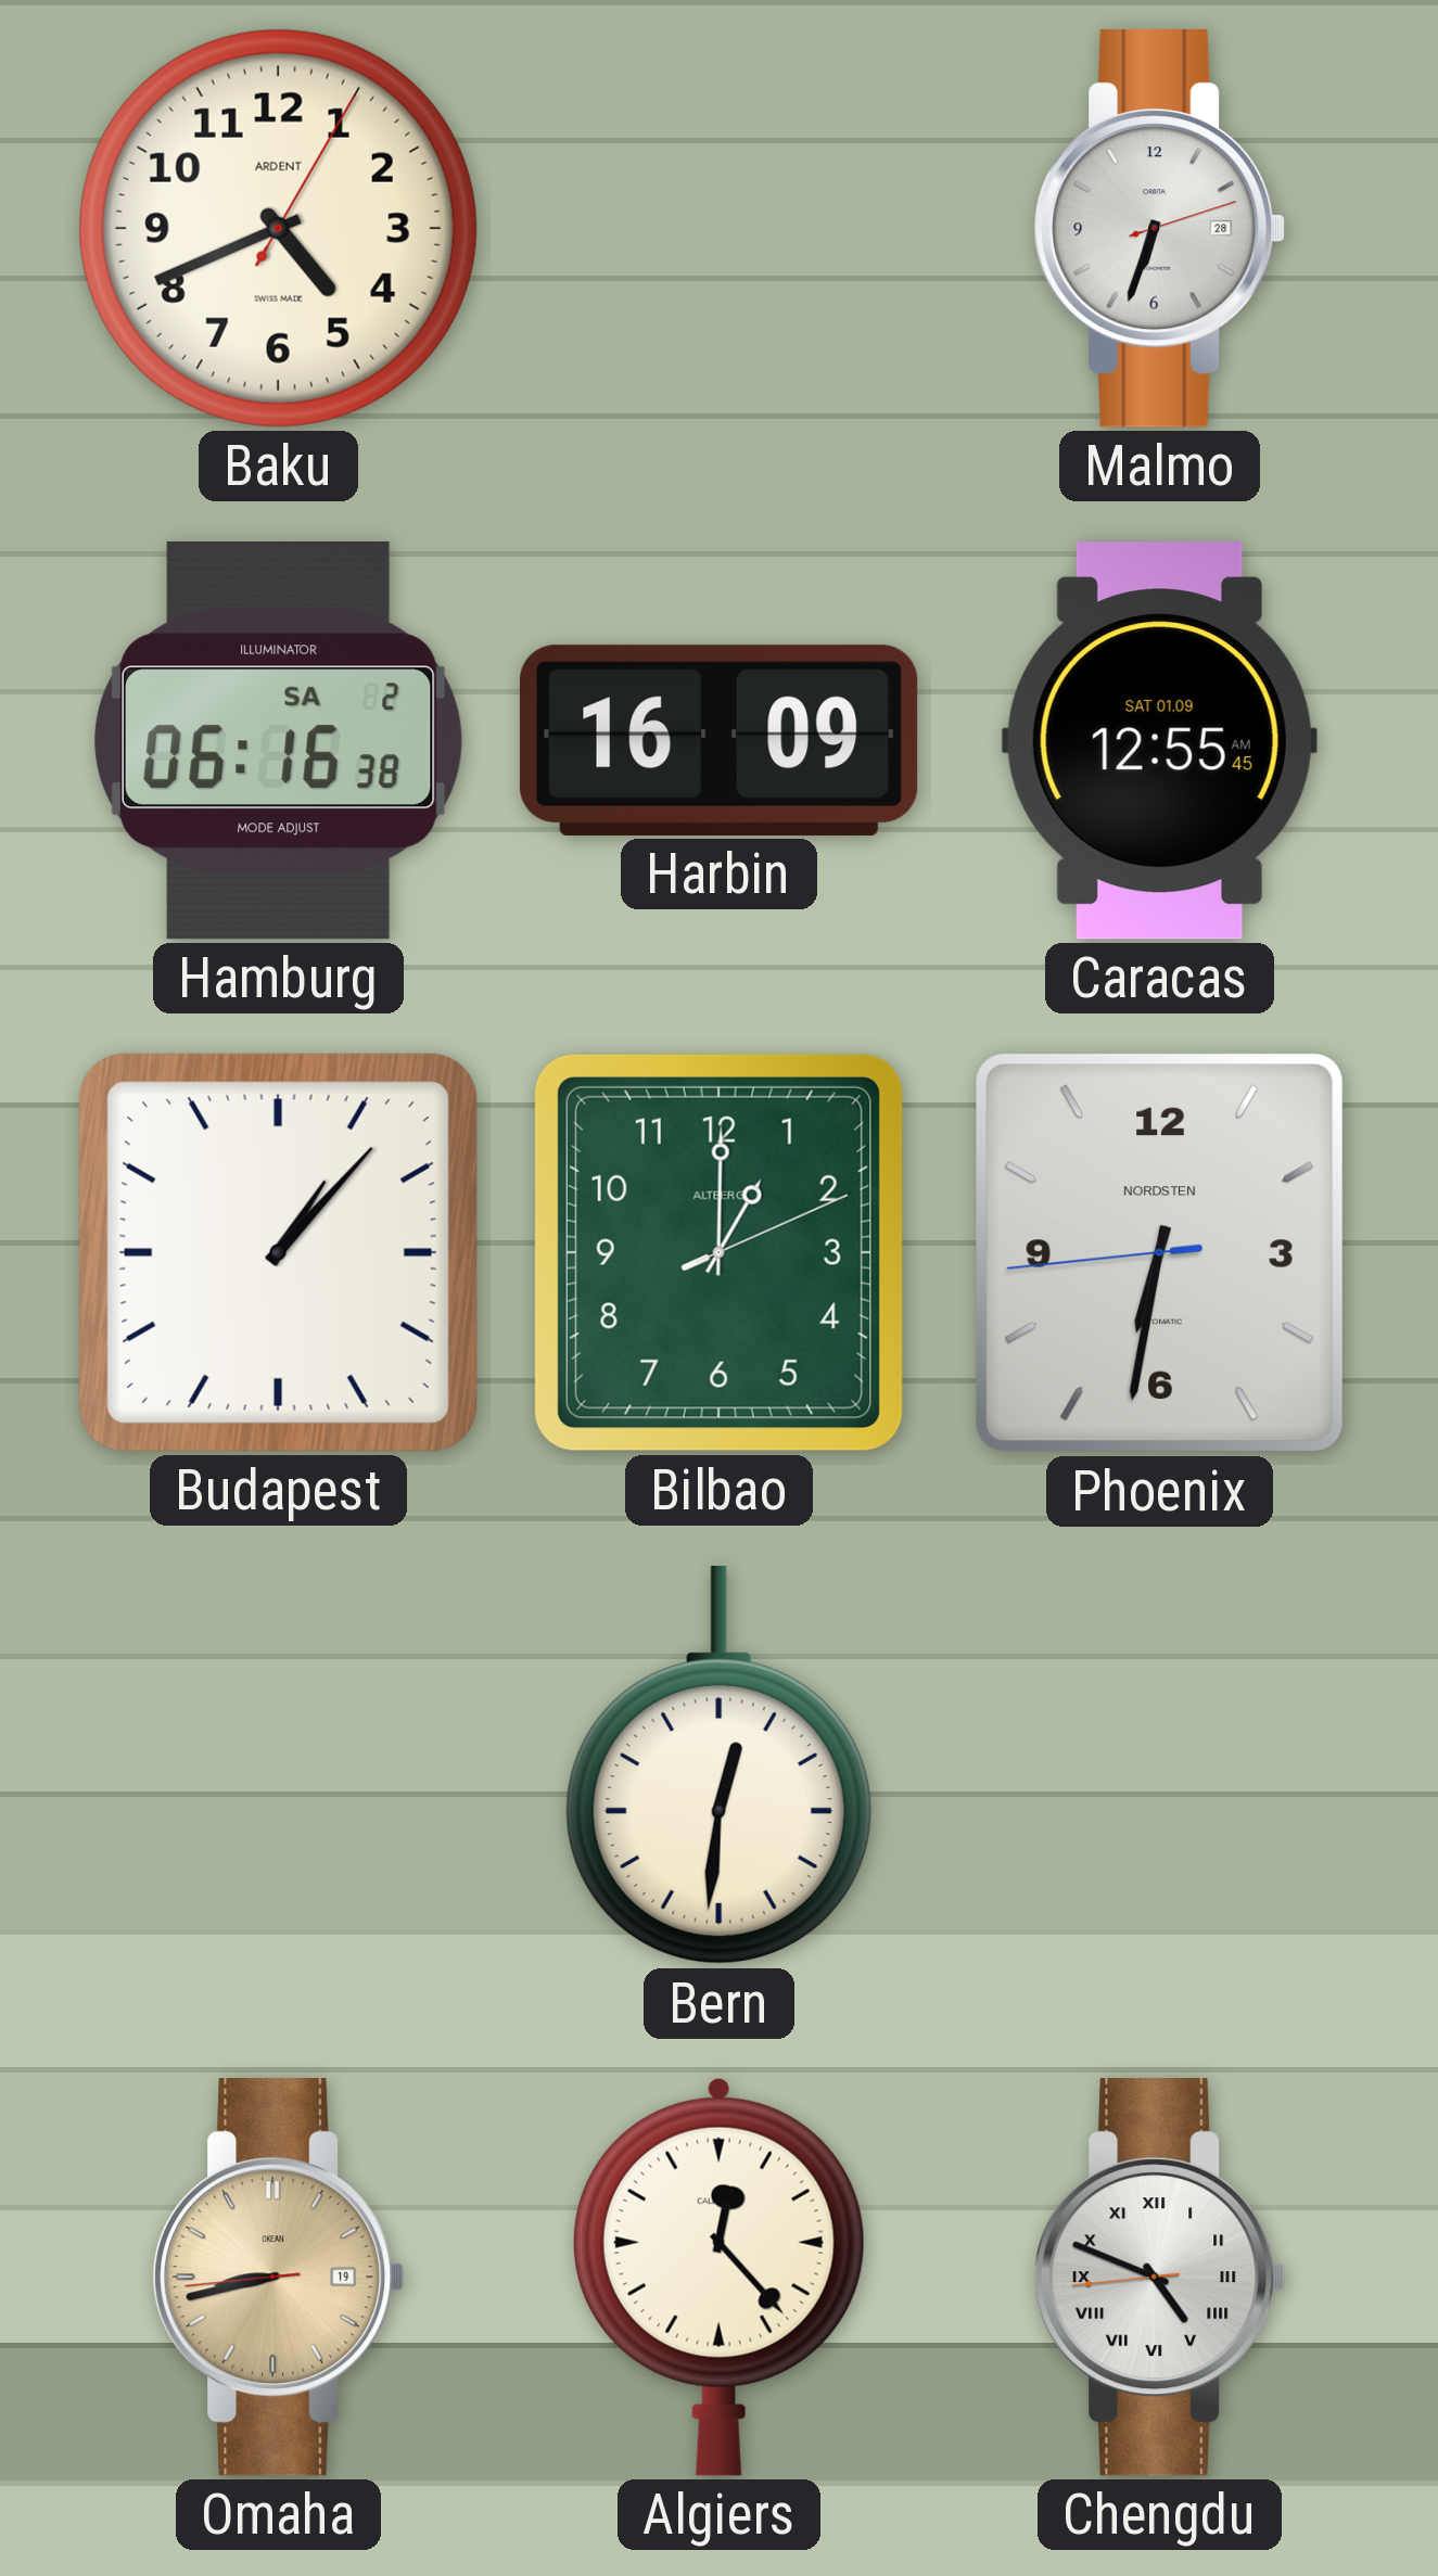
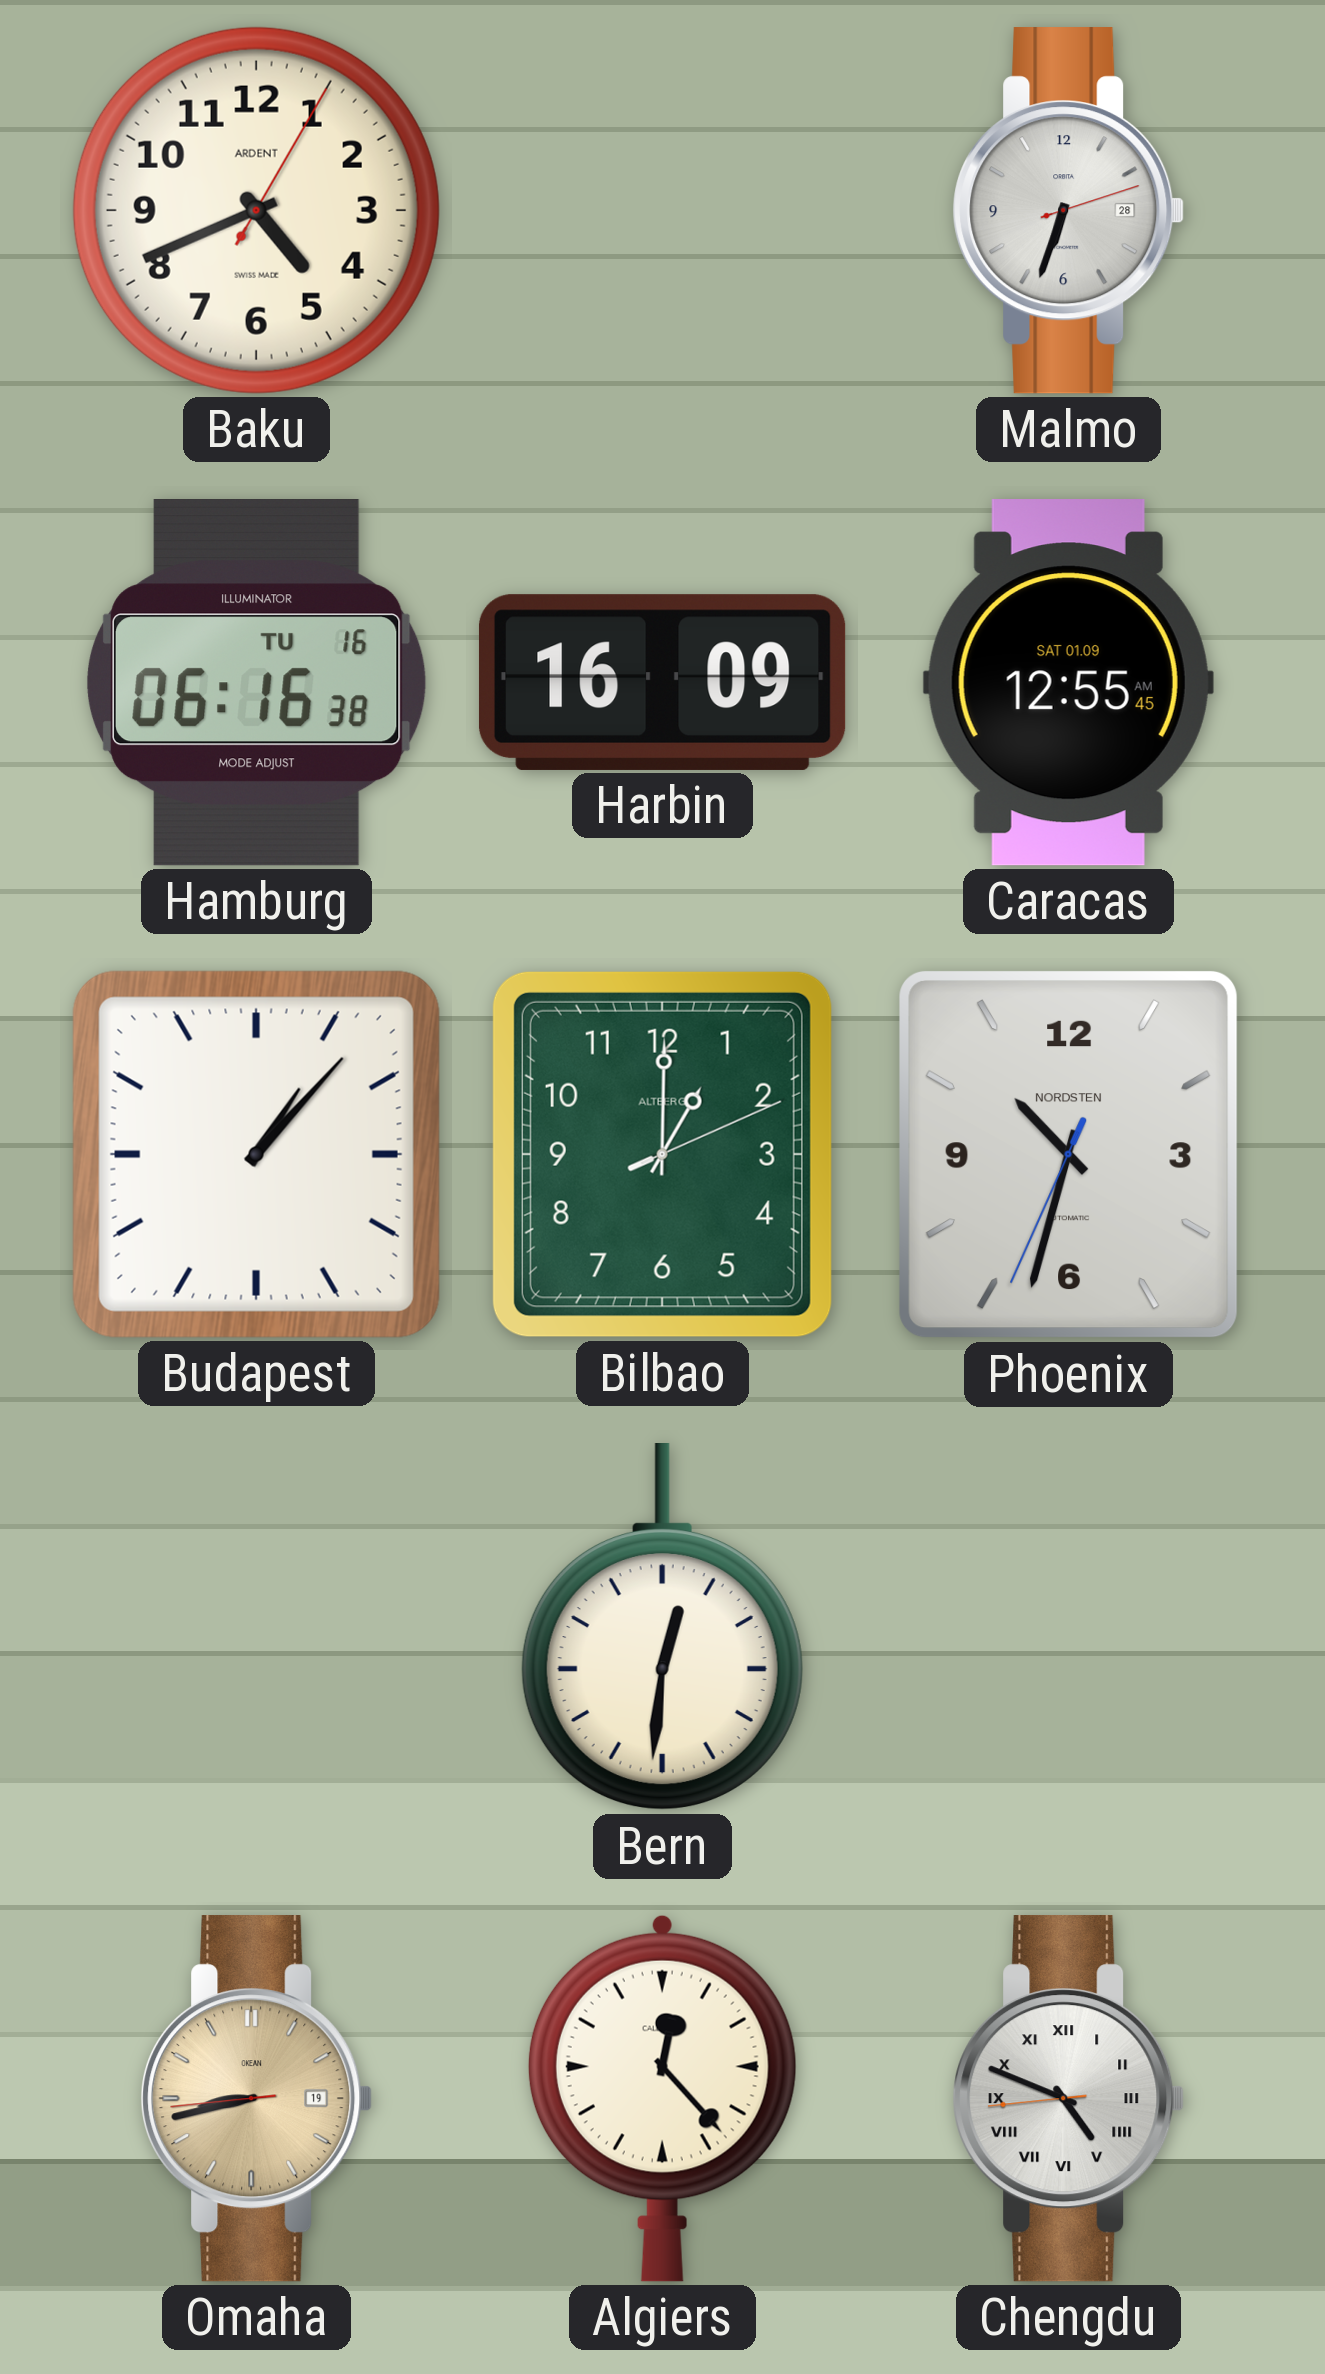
Hamburg date: SA 2 -> TU 16
Phoenix: 6:31 -> 10:32
